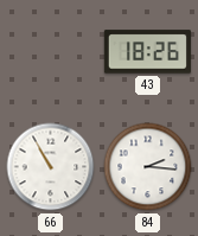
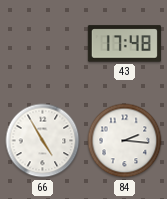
43: 18:26 -> 17:48
66: 10:55 -> 4:55
